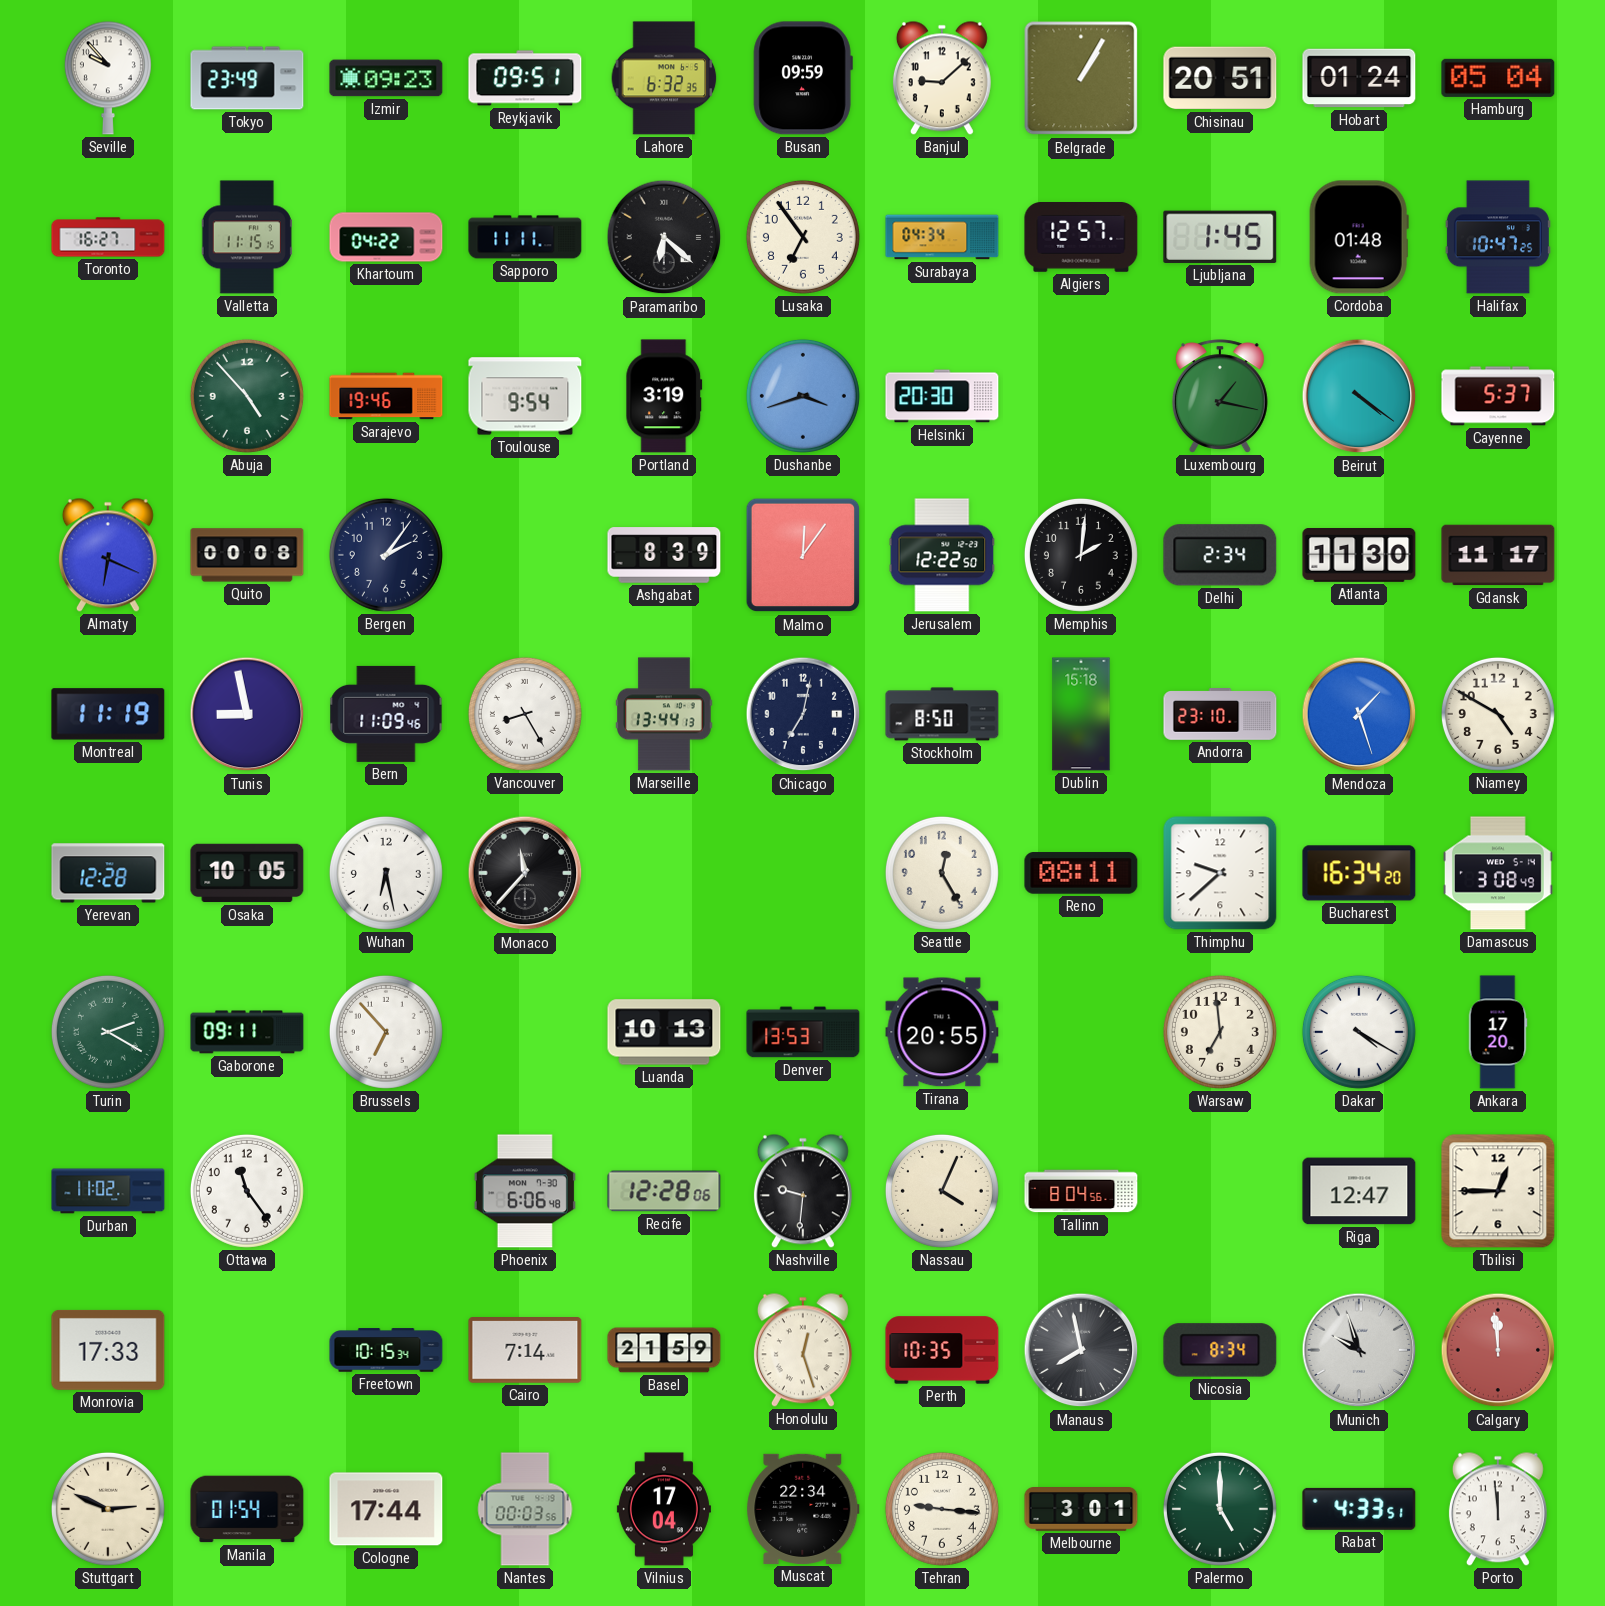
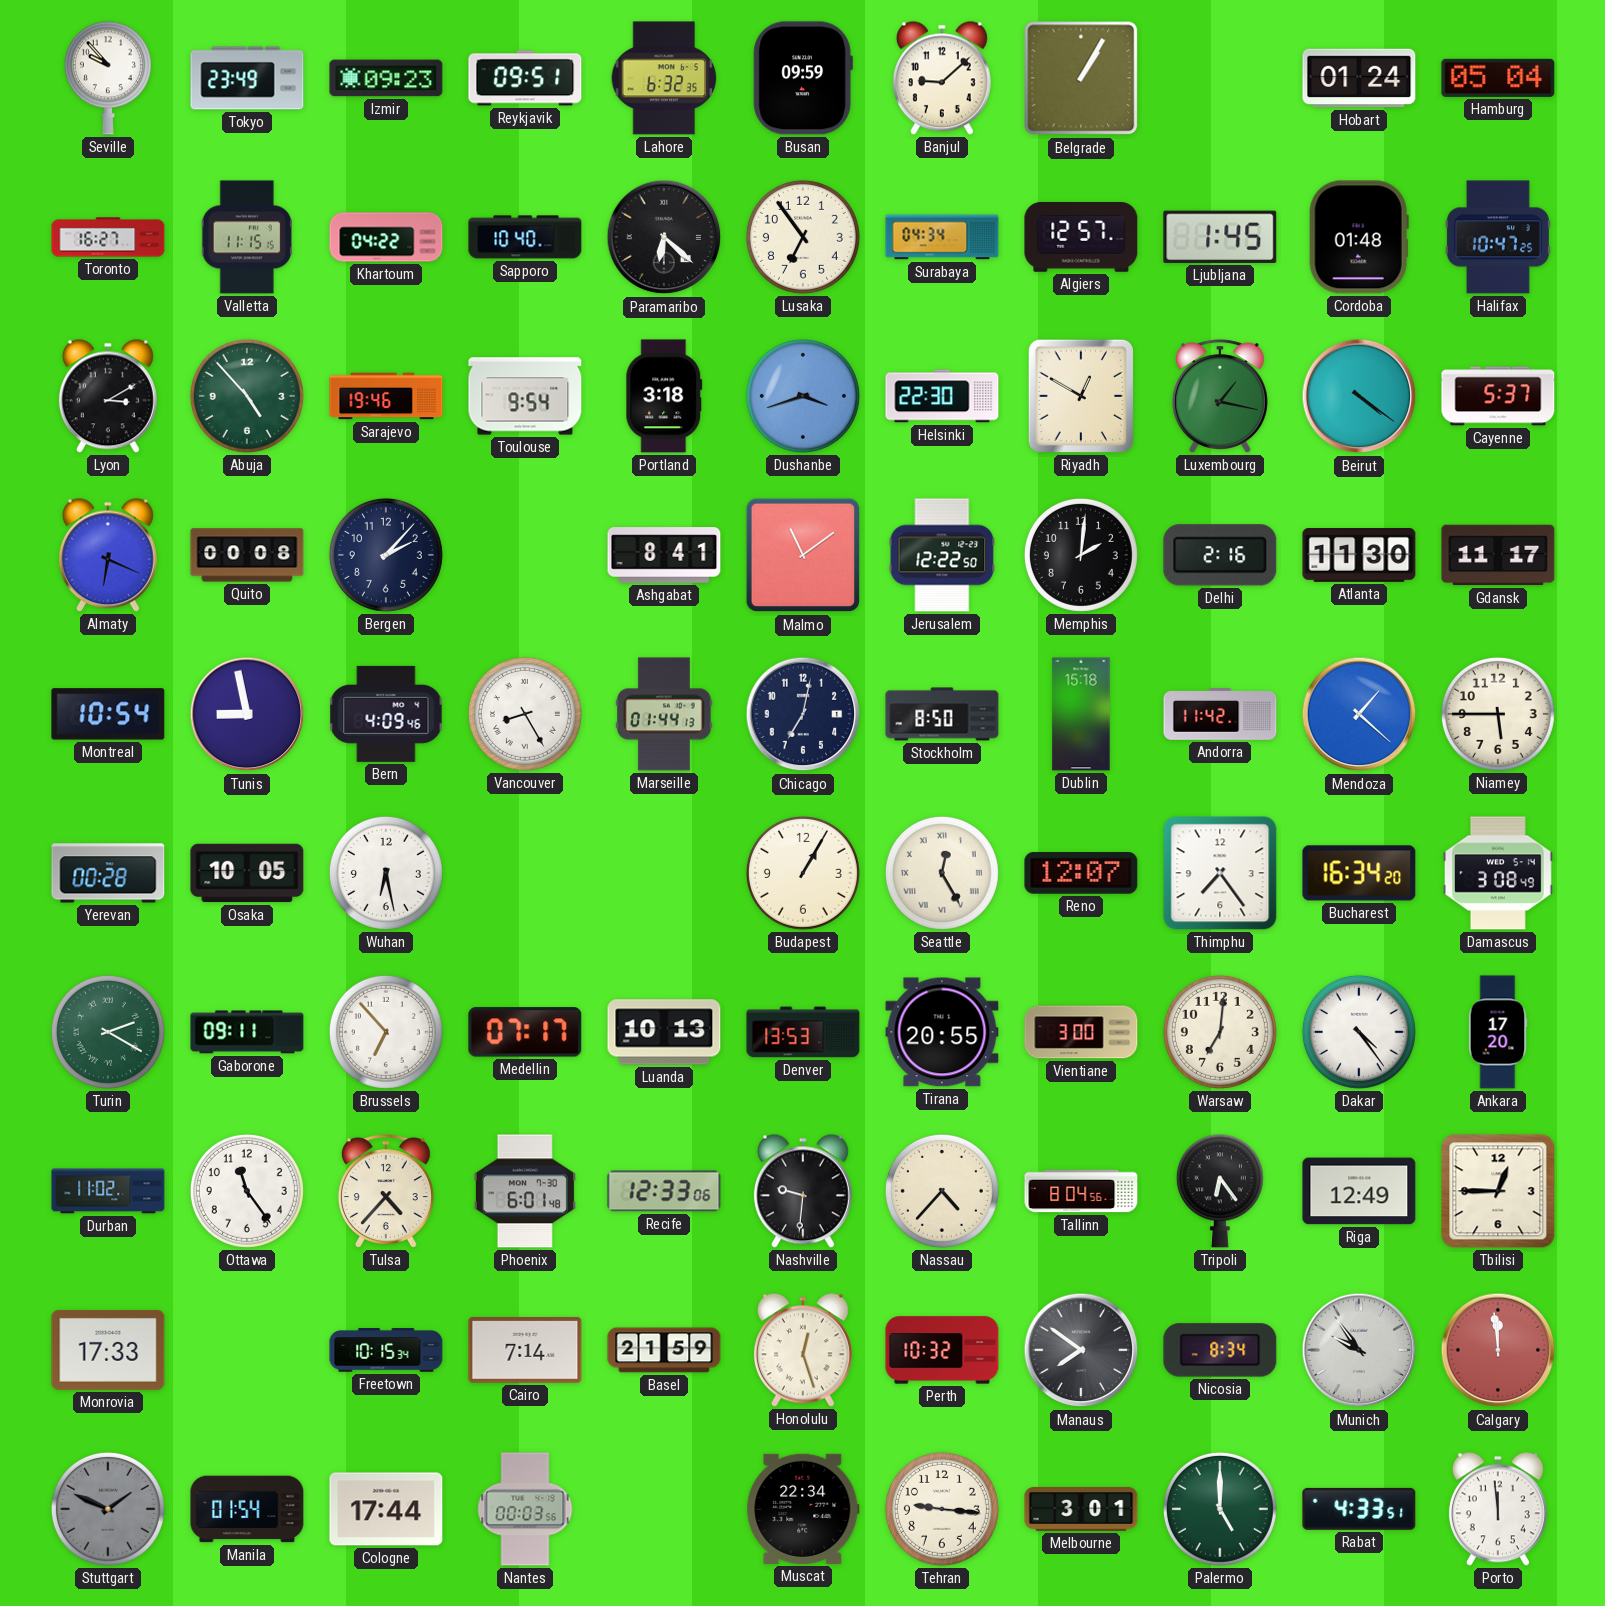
Chisinau: 20:51 -> none
Sapporo: 11:11 -> 10:40
Lyon: none -> 3:10
Portland: 3:19 -> 3:18
Helsinki: 20:30 -> 22:30
Riyadh: none -> 12:50
Bergen: 2:06 -> 2:07
Ashgabat: 8:39 -> 8:41
Malmo: 12:06 -> 11:09
Delhi: 2:34 -> 2:16
Montreal: 11:19 -> 10:54
Bern: 11:09 -> 4:09
Marseille: 13:44 -> 01:44
Andorra: 23:10 -> 11:42
Mendoza: 1:27 -> 1:22
Niamey: 4:50 -> 5:45
Yerevan: 12:28 -> 00:28
Monaco: 11:37 -> none
Budapest: none -> 1:05
Seattle numerals: Arabic -> Roman
Reno: 08:11 -> 12:07
Thimphu: 9:38 -> 7:24
Medellin: none -> 07:17
Vientiane: none -> 3:00
Warsaw: 6:59 -> 7:01
Dakar: 4:20 -> 4:24
Tulsa: none -> 4:37
Phoenix: 6:06 -> 6:01
Recife: 12:28 -> 12:33
Nassau: 4:04 -> 4:37
Tripoli: none -> 6:24
Riga: 12:47 -> 12:49
Perth: 10:35 -> 10:32
Manaus: 7:58 -> 7:51
Munich: 9:57 -> 9:54
Stuttgart: 2:49 -> 1:49
Stuttgart dial: cream -> grey
Vilnius: 17:04 -> none
